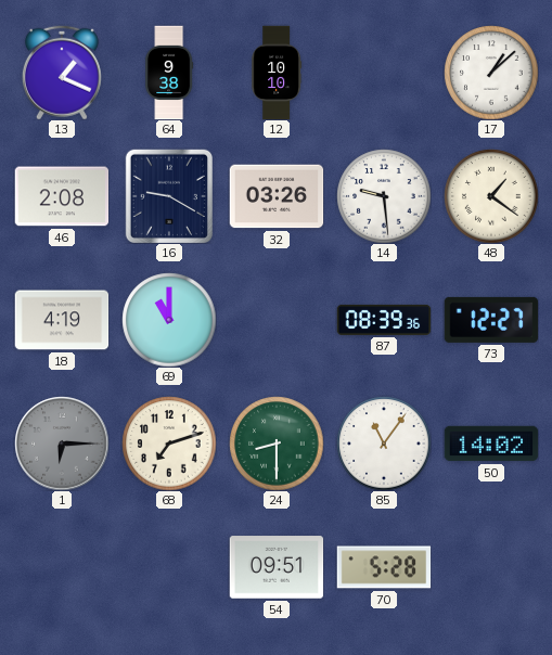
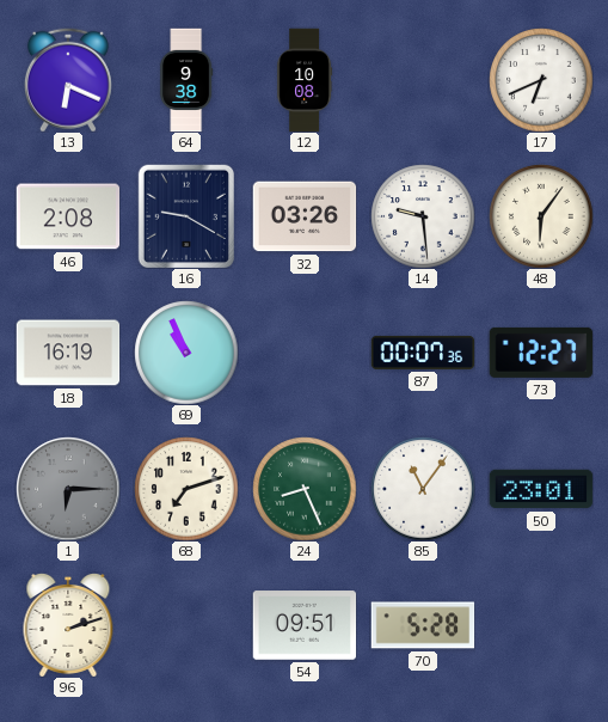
13: 1:19 -> 6:19
12: 10:10 -> 10:08
17: 1:08 -> 6:41
48: 1:21 -> 6:06
18: 4:19 -> 16:19
69: 11:00 -> 10:56
87: 08:39 -> 00:07
24: 8:30 -> 8:26
50: 14:02 -> 23:01
96: none -> 2:12
